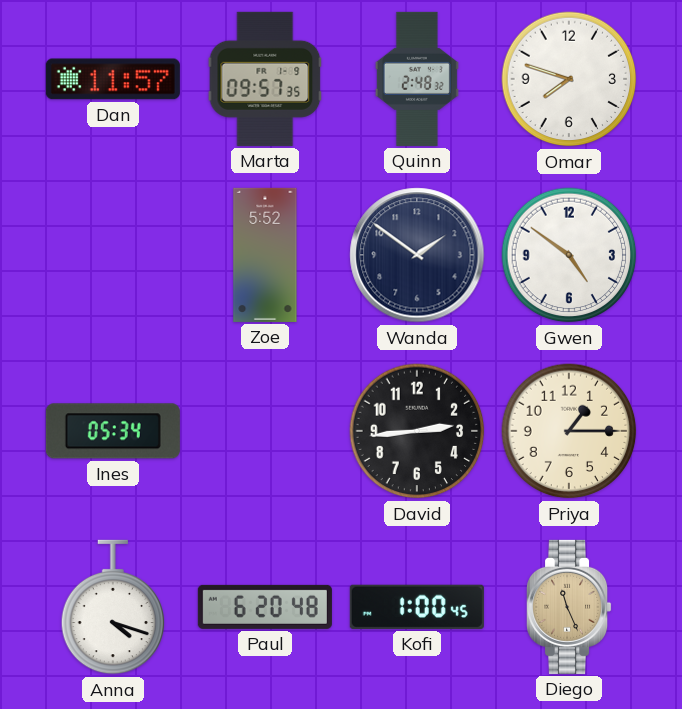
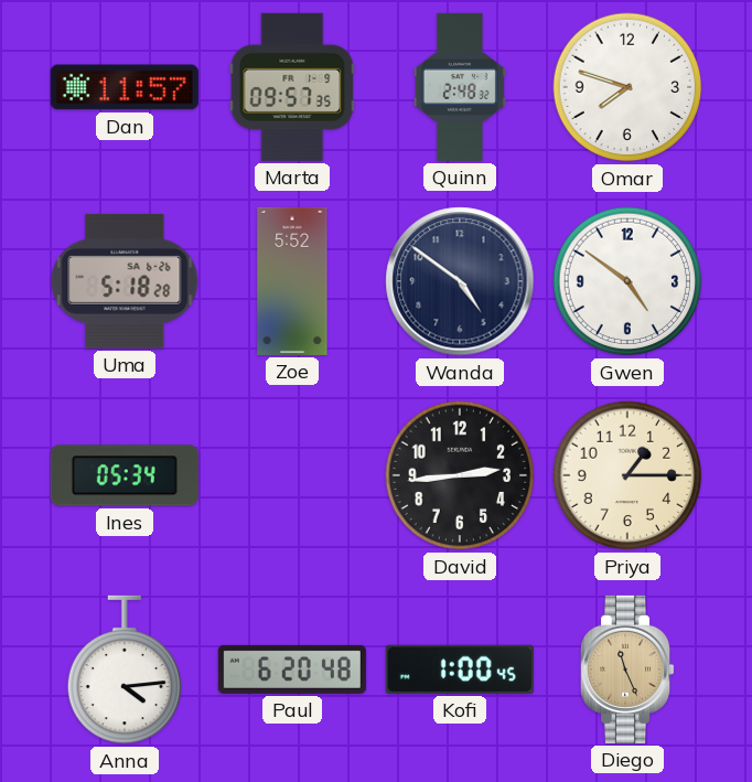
Uma: none -> 5:18
Wanda: 1:51 -> 4:51
Anna: 4:18 -> 4:14
